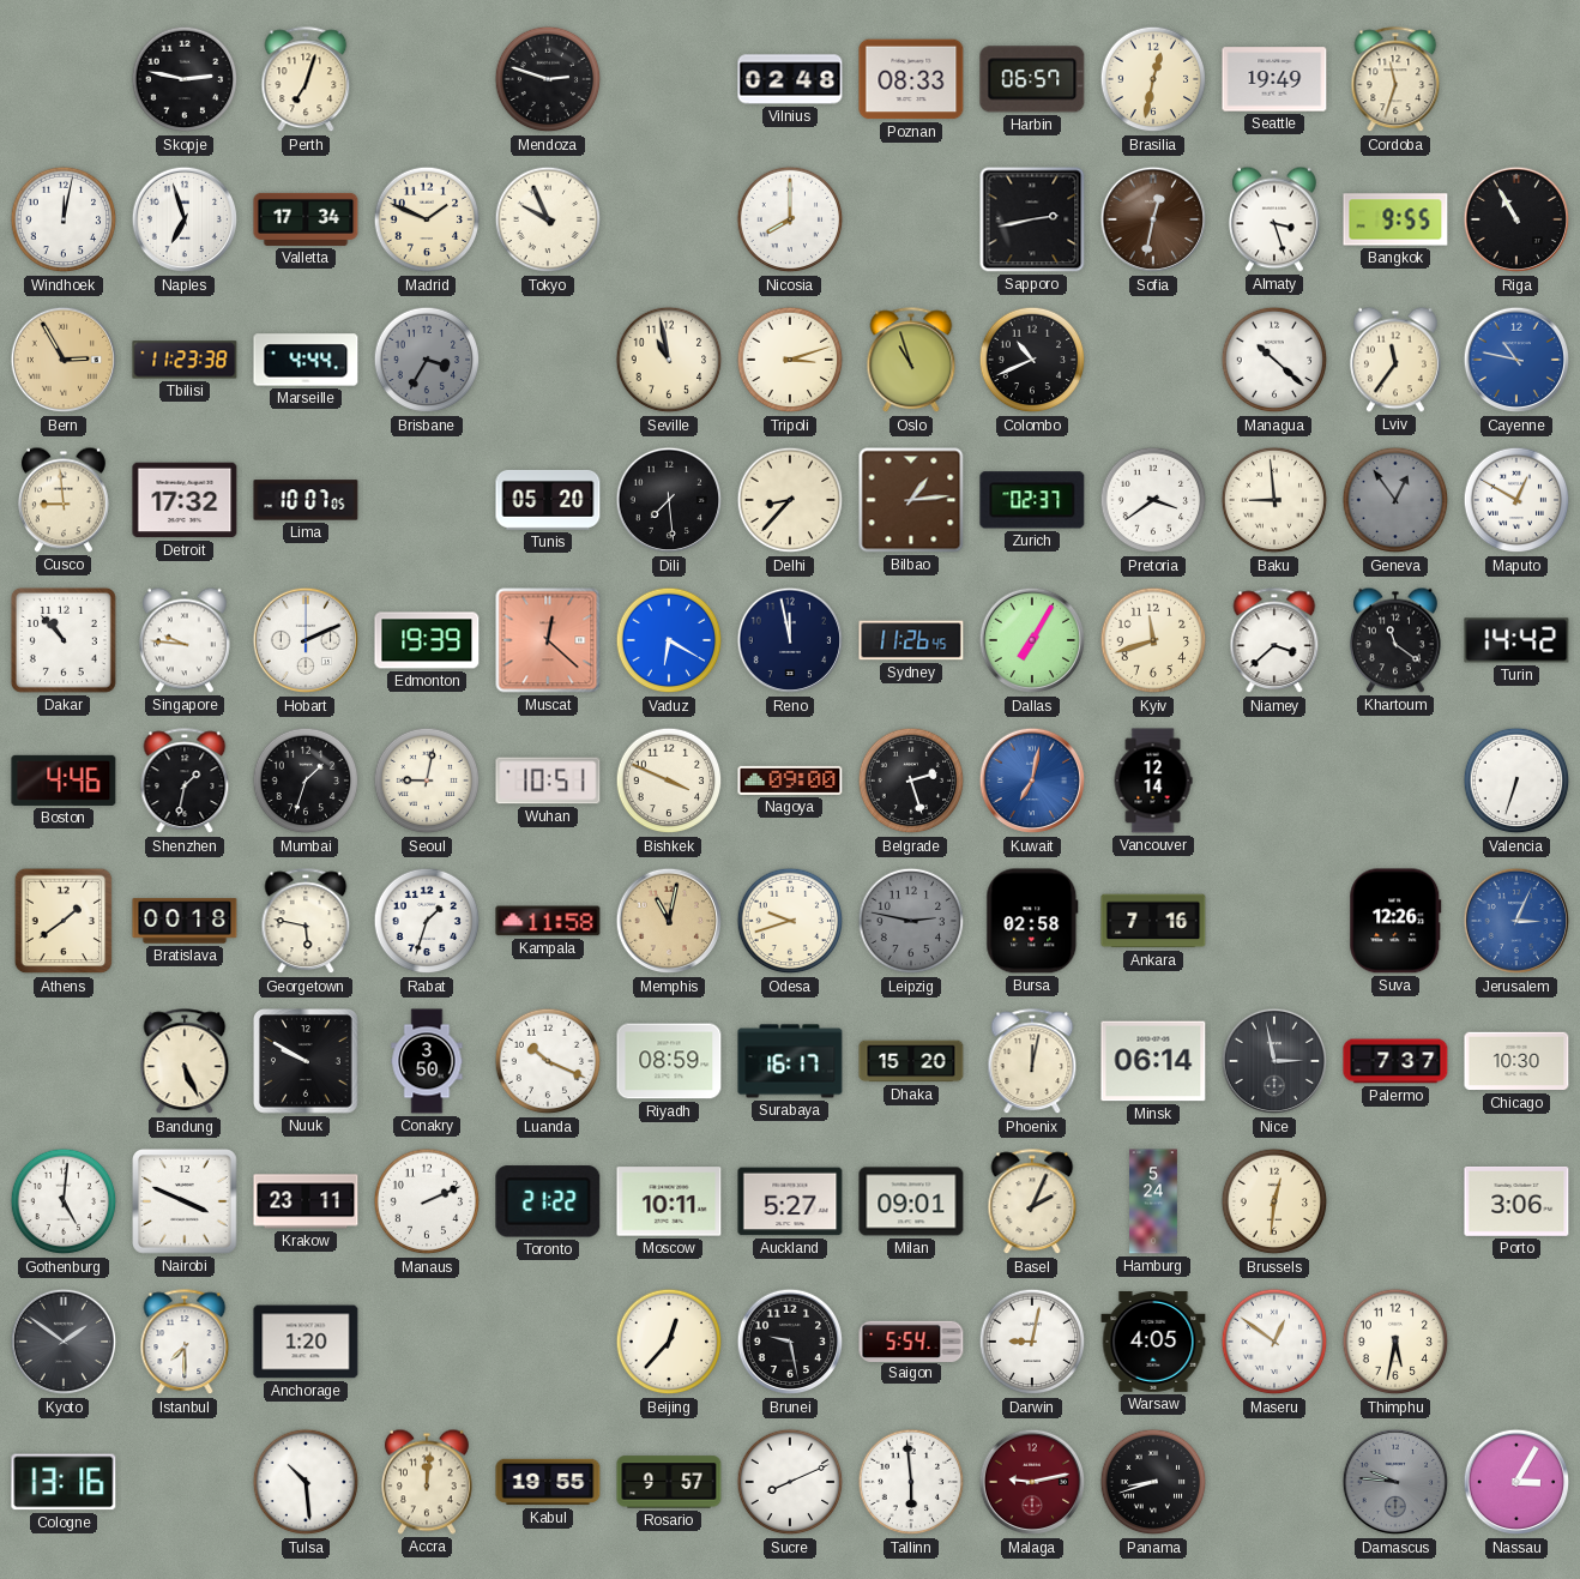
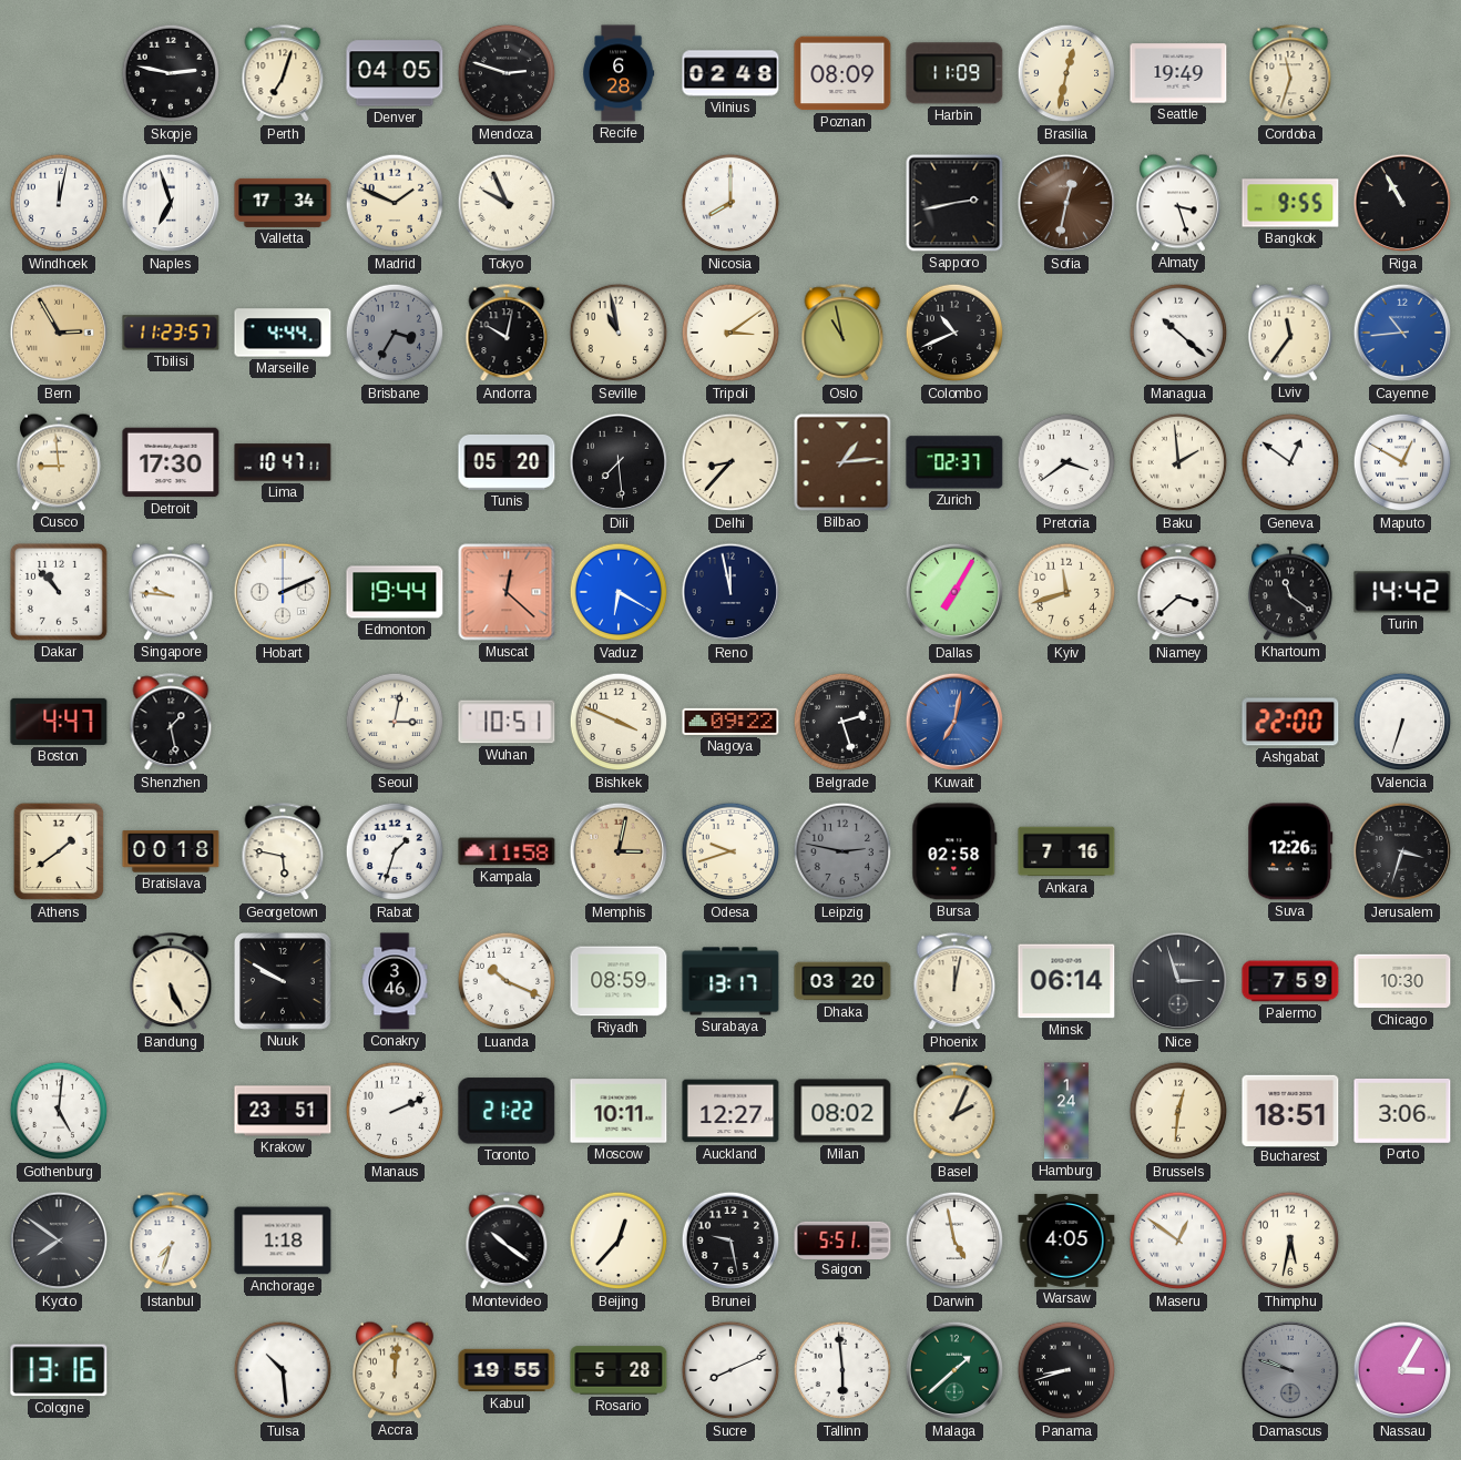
Denver: none -> 04:05
Recife: none -> 6:28
Poznan: 08:33 -> 08:09
Harbin: 06:57 -> 11:09
Tbilisi: 11:23:38 -> 11:23:57
Andorra: none -> 10:02
Tripoli: 3:12 -> 3:09
Oslo: 10:57 -> 10:58
Cayenne: 10:47 -> 10:44
Detroit: 17:32 -> 17:30
Lima: 10:07 -> 10:47
Baku: 8:59 -> 1:59
Geneva: 12:54 -> 12:51
Geneva dial: grey -> white
Edmonton: 19:39 -> 19:44
Sydney: 11:26 -> none
Boston: 4:46 -> 4:47
Shenzhen: 1:32 -> 1:28
Mumbai: 1:33 -> none
Seoul: 9:02 -> 3:02
Nagoya: 09:00 -> 09:22
Vancouver: 12:14 -> none
Ashgabat: none -> 22:00
Memphis: 11:02 -> 3:02
Jerusalem: 3:04 -> 3:33
Jerusalem dial: blue -> black
Conakry: 3:50 -> 3:46
Surabaya: 16:17 -> 13:17
Dhaka: 15:20 -> 03:20
Nice: 2:58 -> 2:57
Palermo: 7:37 -> 7:59
Nairobi: 3:49 -> none
Krakow: 23:11 -> 23:51
Auckland: 5:27 -> 12:27
Milan: 09:01 -> 08:02
Hamburg: 5:24 -> 1:24
Bucharest: none -> 18:51
Kyoto: 1:51 -> 7:51
Istanbul: 7:30 -> 7:33
Anchorage: 1:20 -> 1:18
Montevideo: none -> 10:21
Saigon: 5:54 -> 5:51
Darwin: 9:02 -> 4:58
Rosario: 9:57 -> 5:28
Malaga: 9:13 -> 1:38
Malaga dial: burgundy -> green
Damascus: 9:46 -> 9:48
